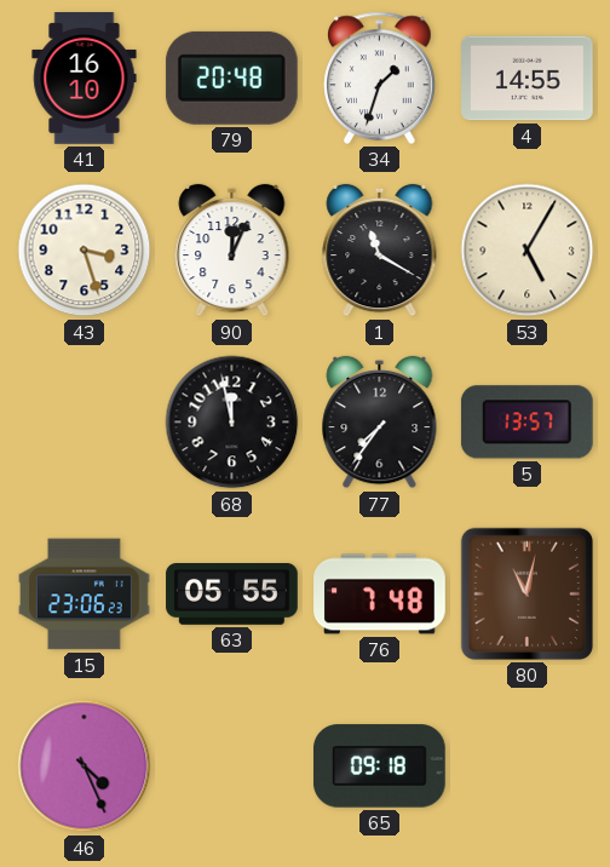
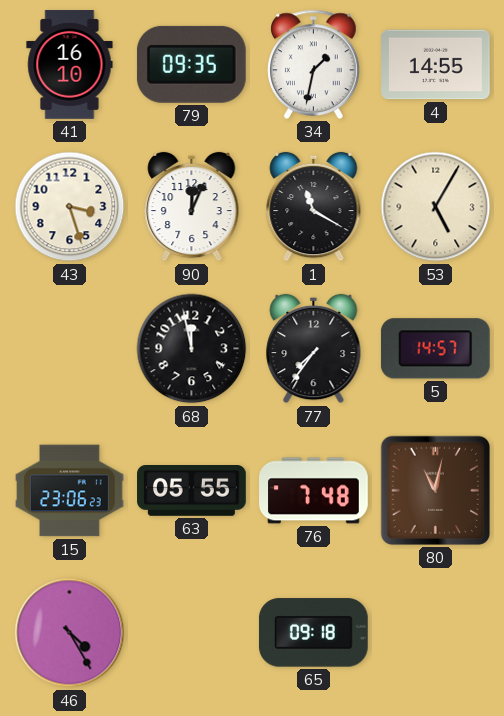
79: 20:48 -> 09:35
34: 1:33 -> 1:32
5: 13:57 -> 14:57
46: 4:26 -> 4:25
